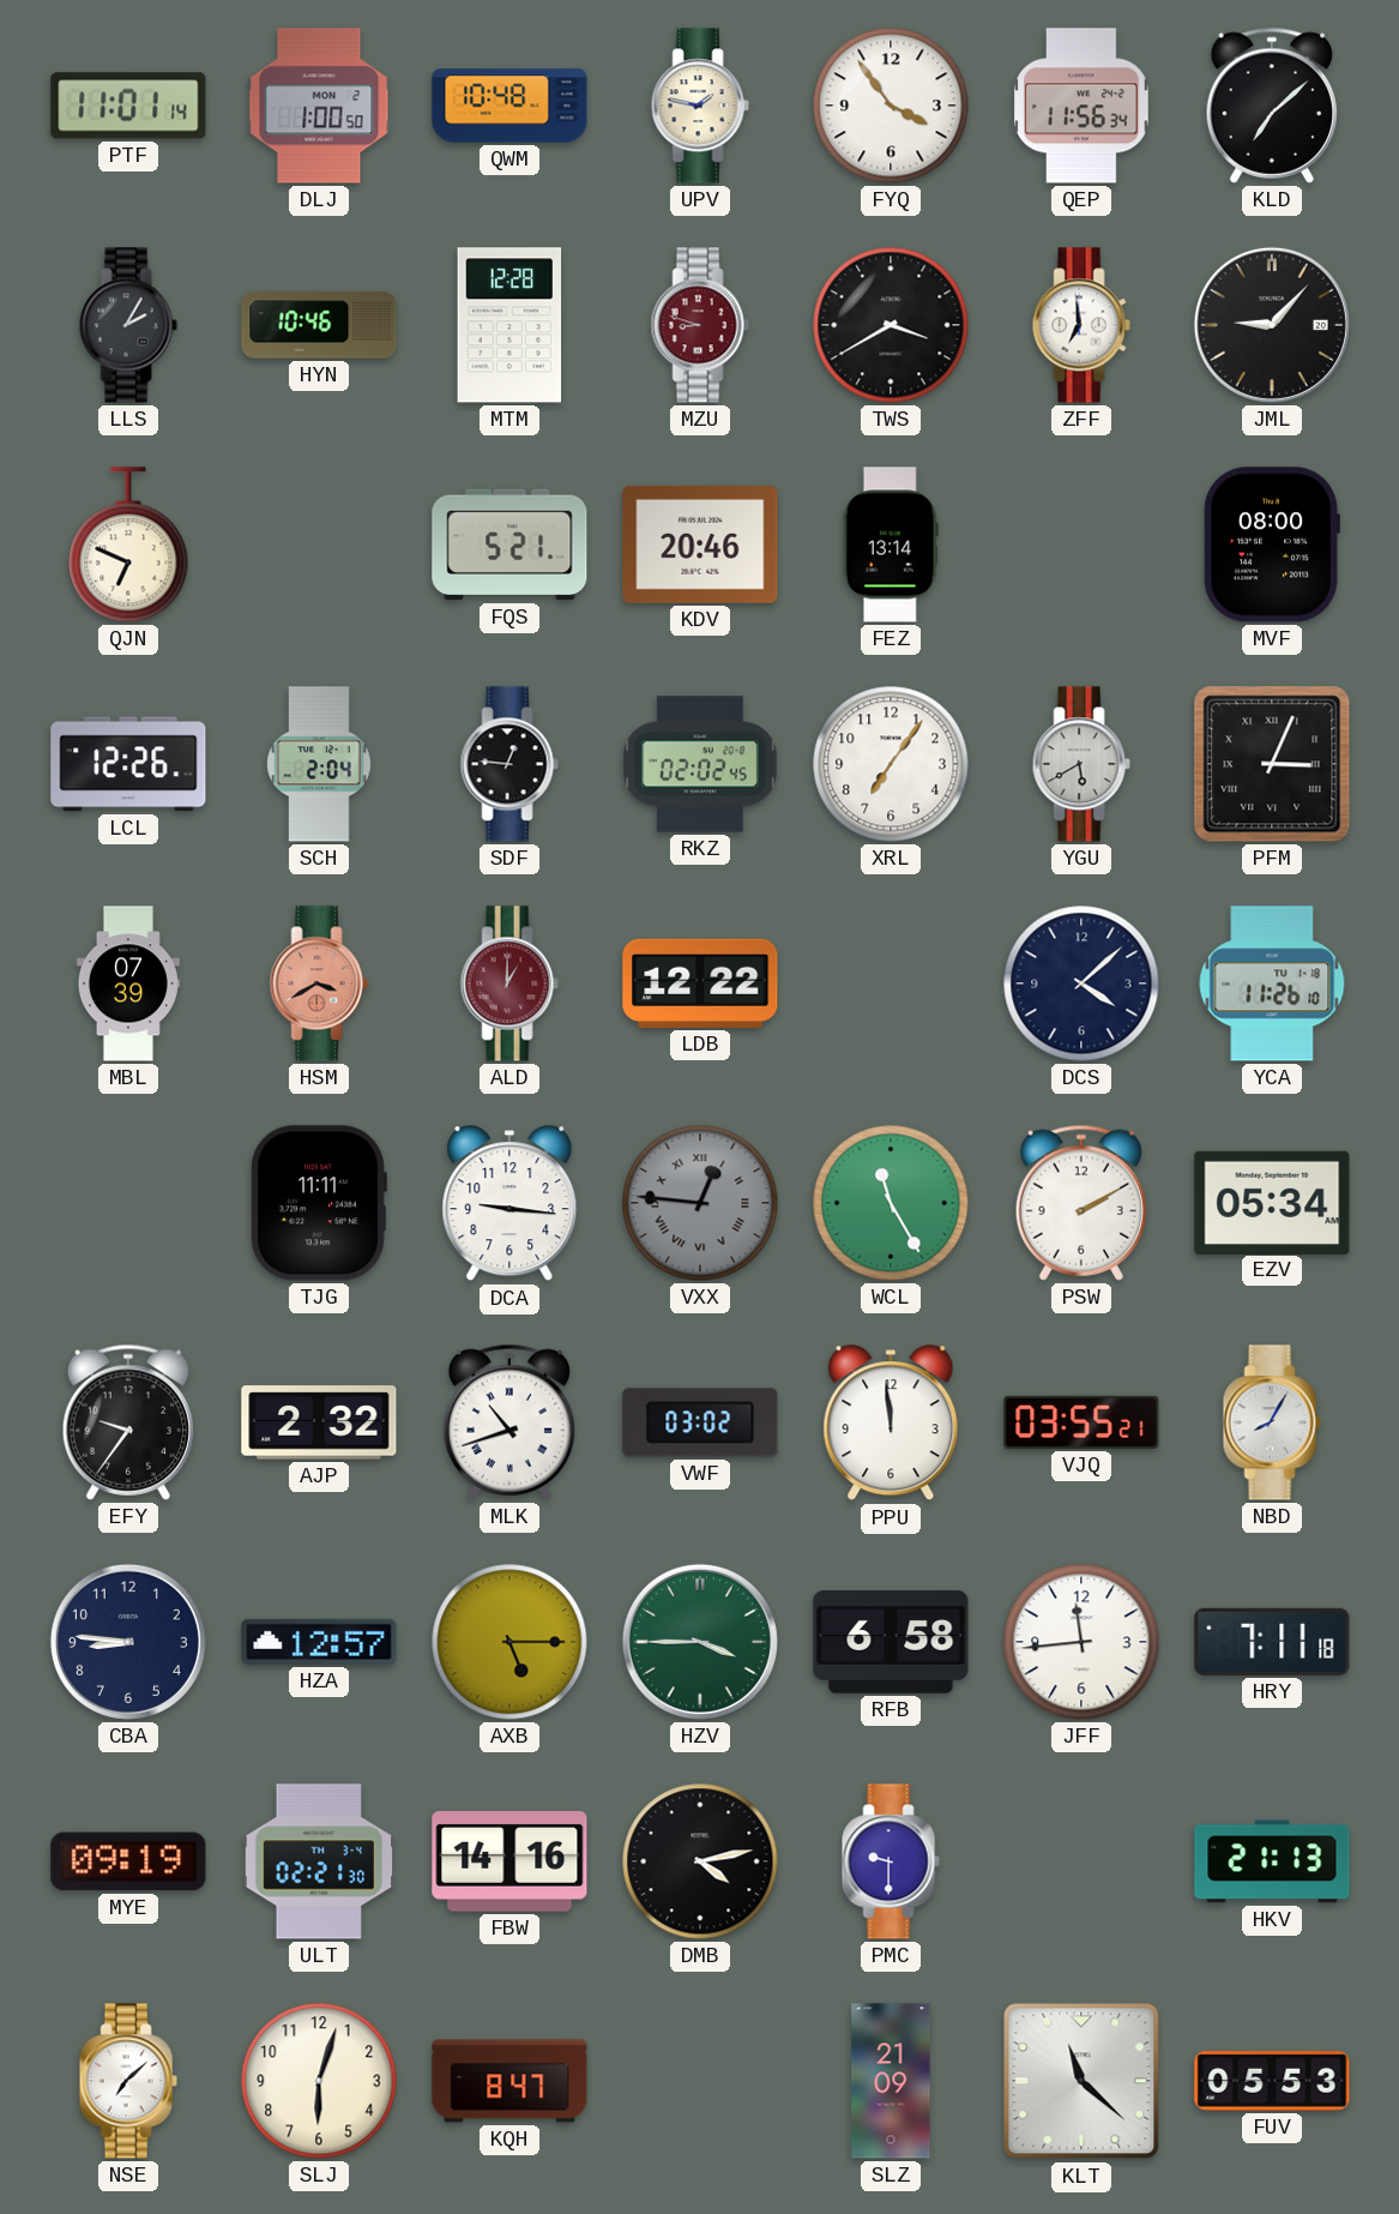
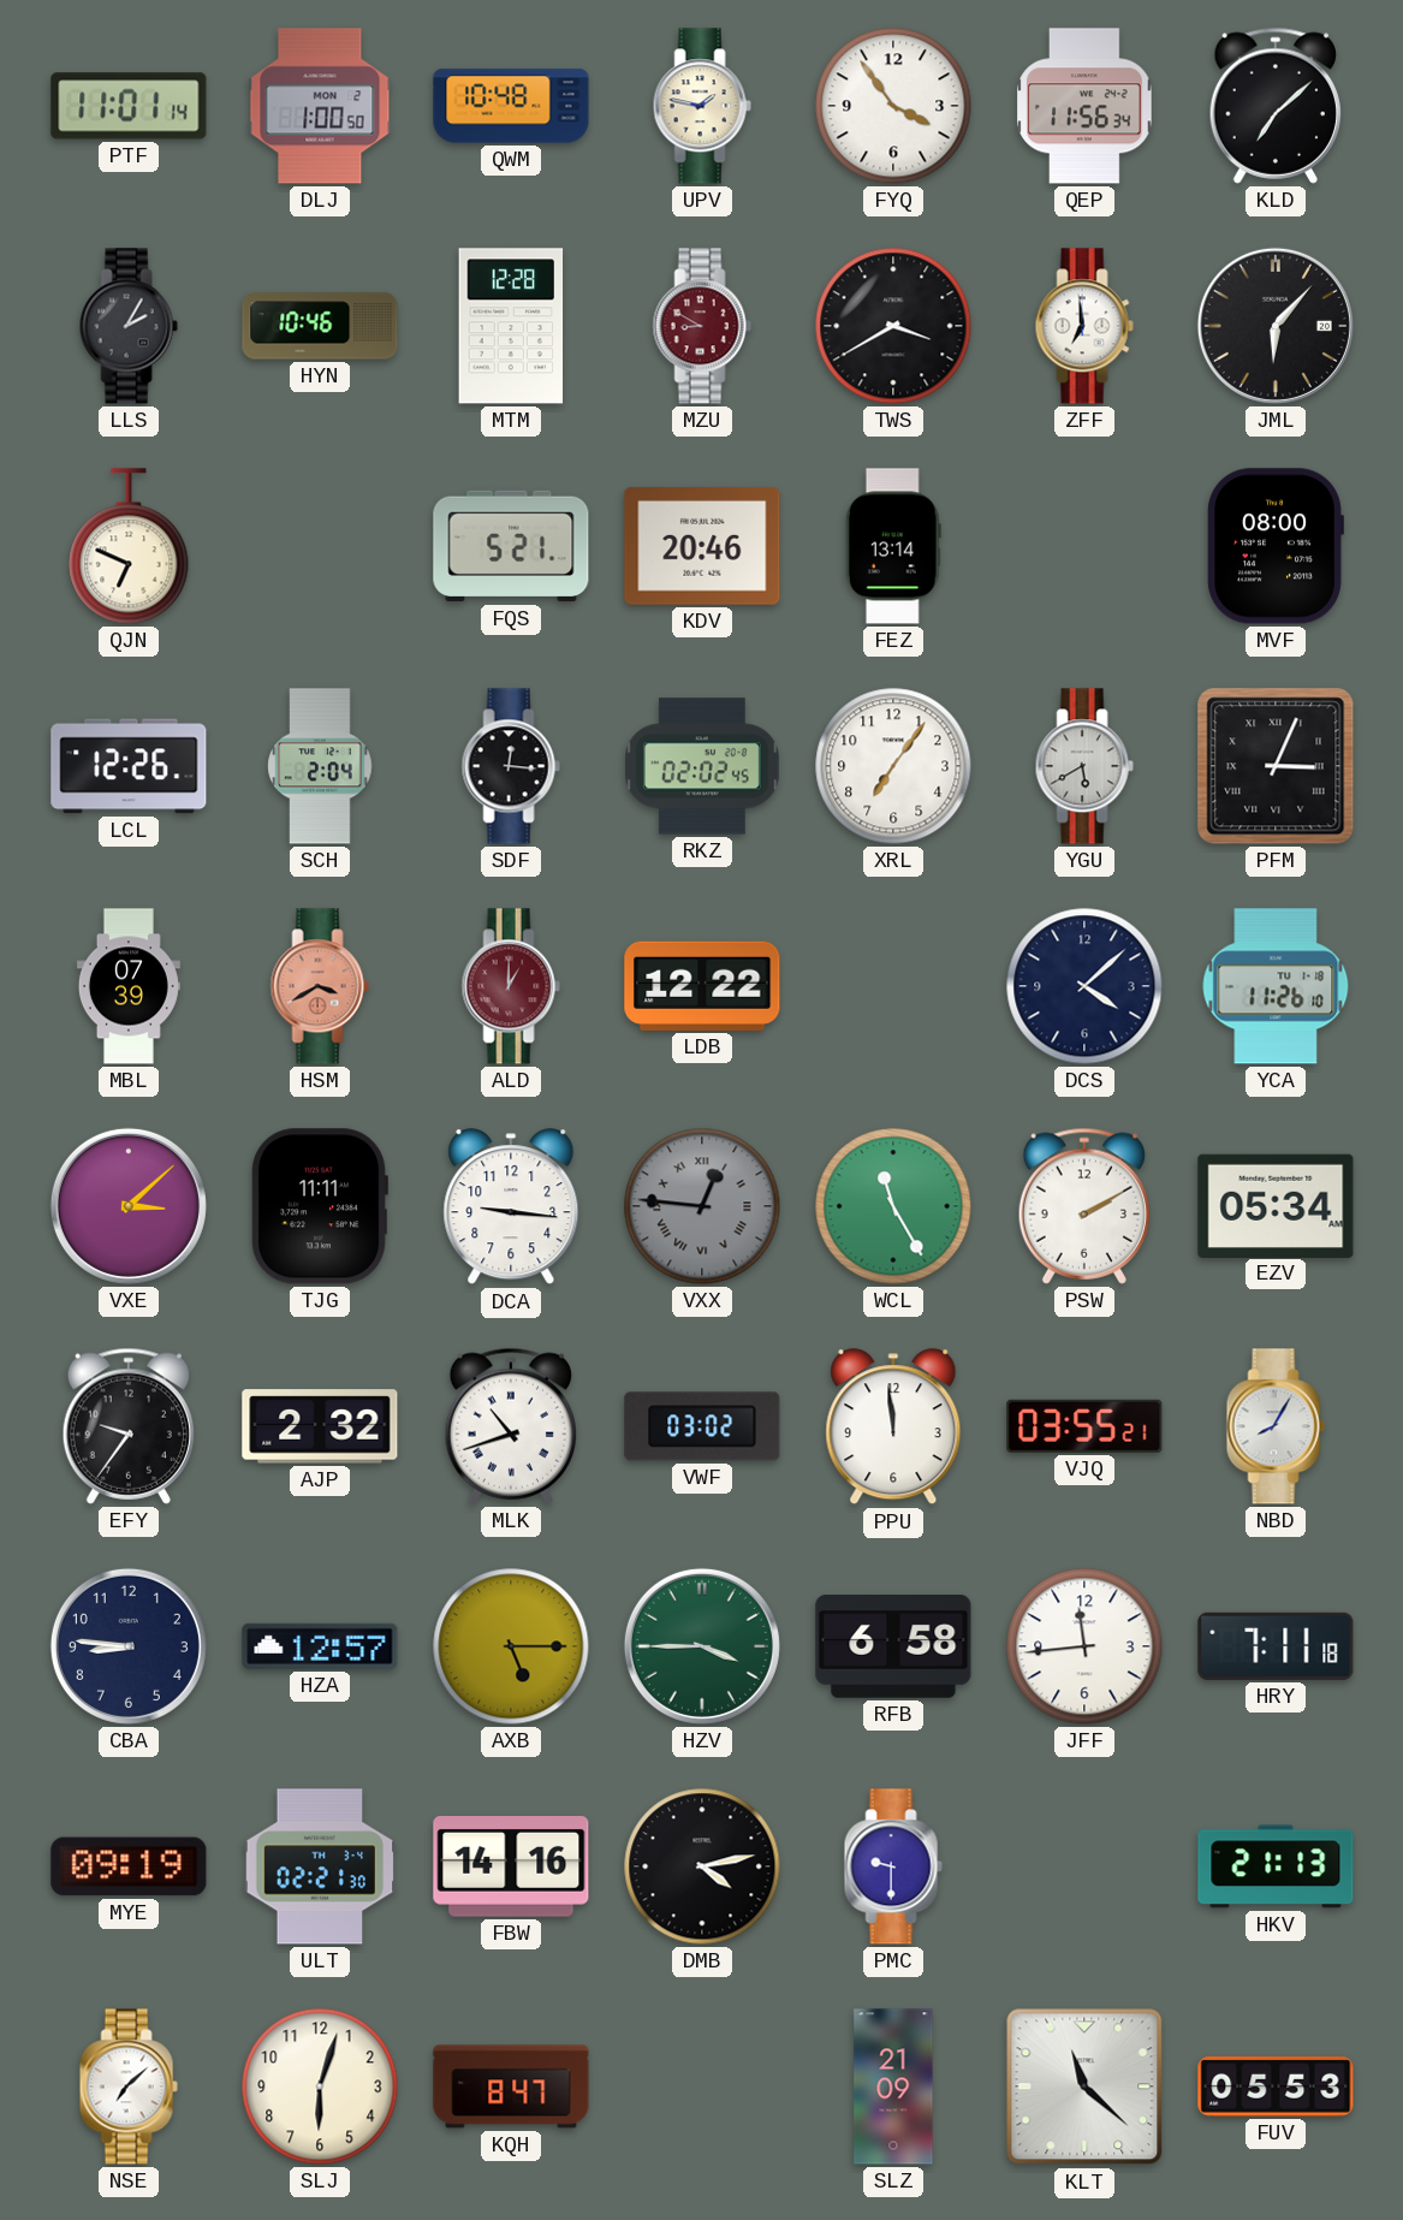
MZU: 8:48 -> 8:50
JML: 9:07 -> 6:07
SDF: 12:46 -> 12:16
VXE: none -> 3:08
